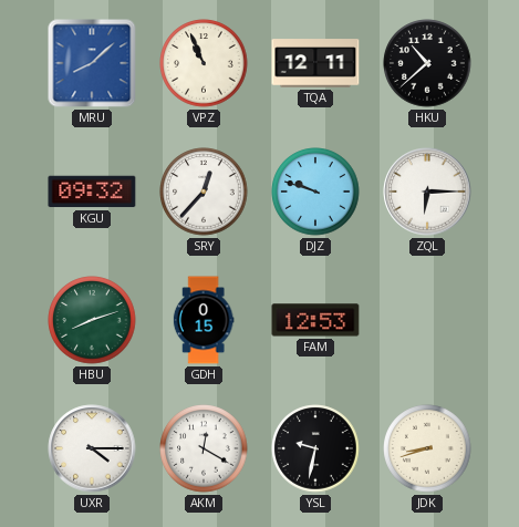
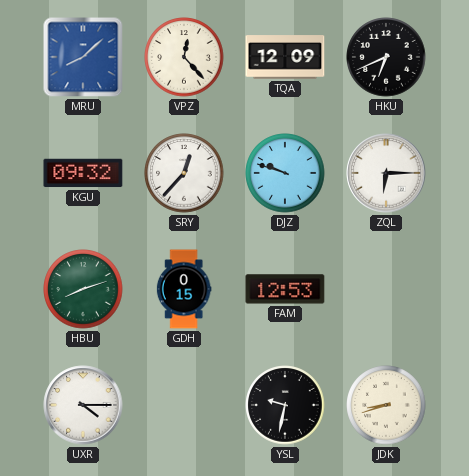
VPZ: 10:56 -> 12:23
TQA: 12:11 -> 12:09
HKU: 10:38 -> 6:41
AKM: 12:20 -> none
